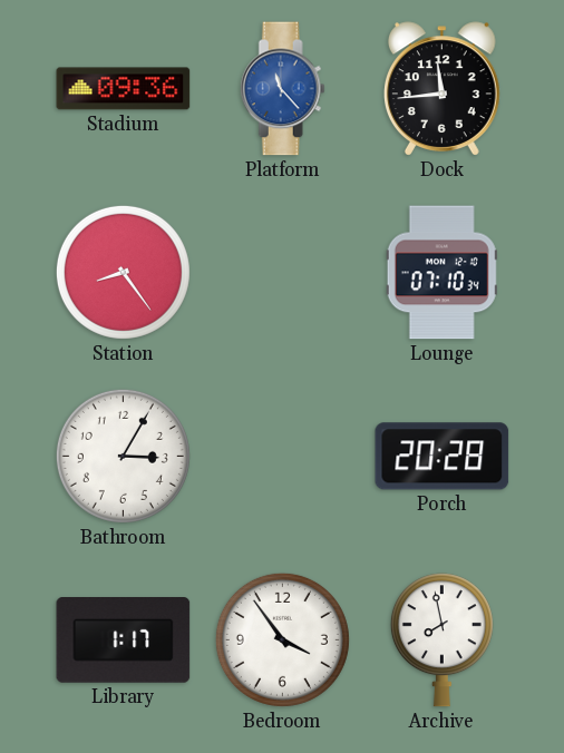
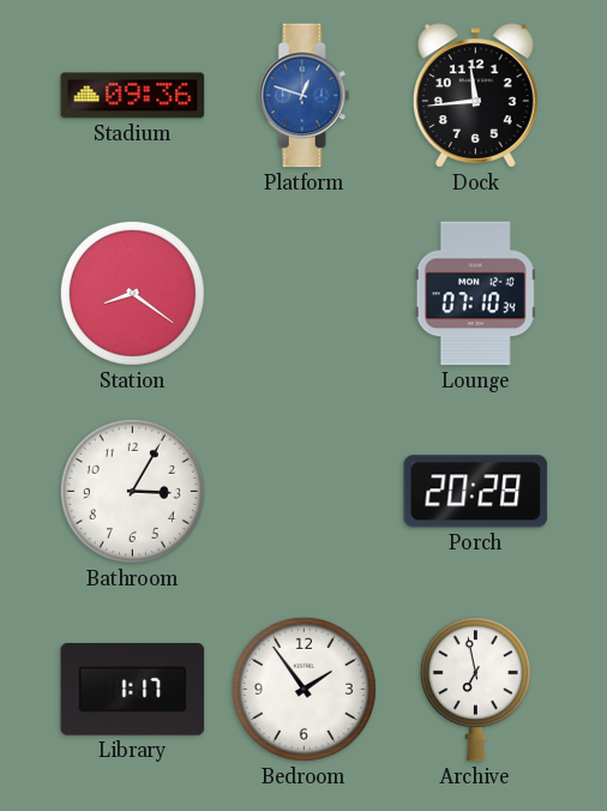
Platform: 11:23 -> 12:48
Station: 8:24 -> 8:21
Bedroom: 3:54 -> 1:54
Archive: 7:58 -> 6:58
